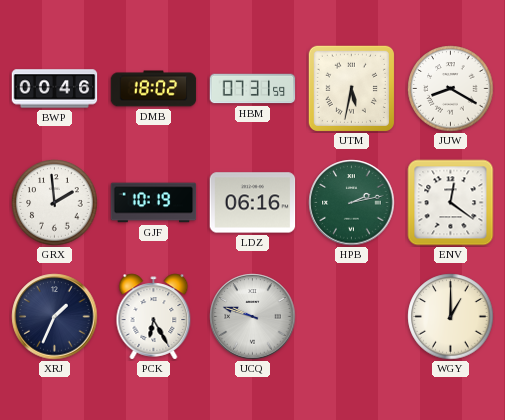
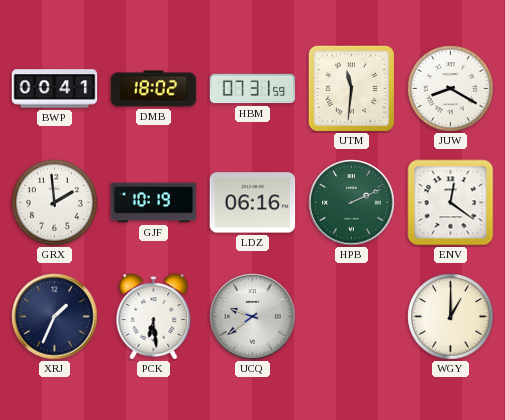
BWP: 00:46 -> 00:41
UTM: 5:32 -> 11:31
HPB: 2:13 -> 2:11
PCK: 6:25 -> 6:29
UCQ: 9:48 -> 9:39
